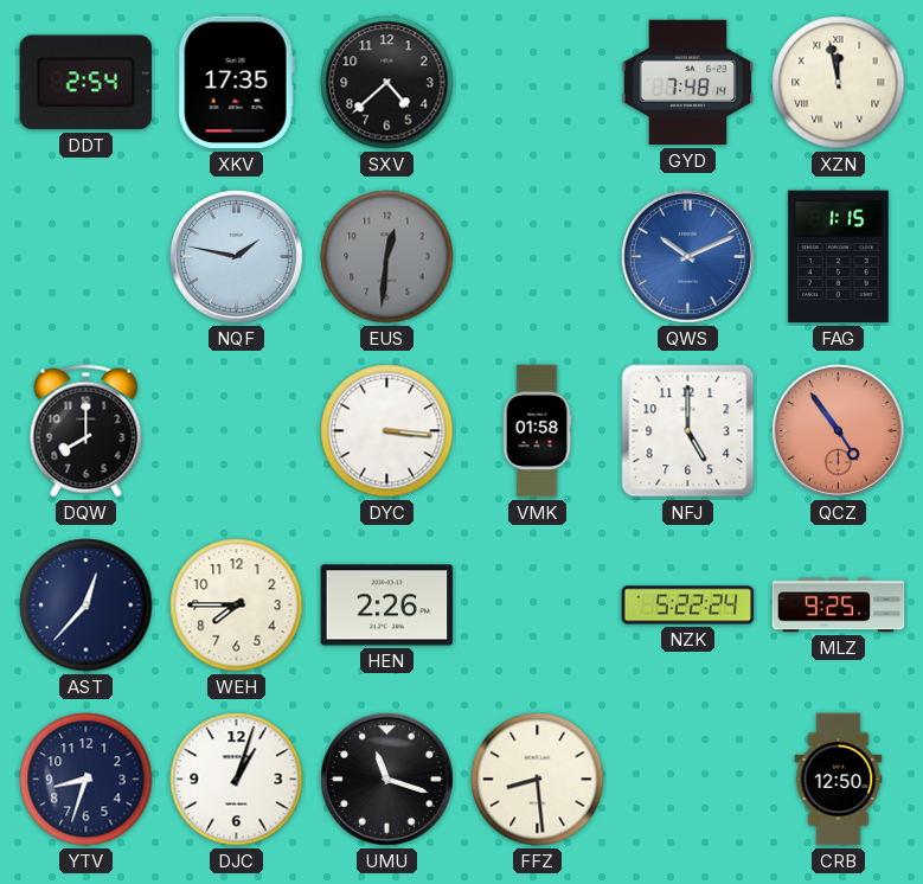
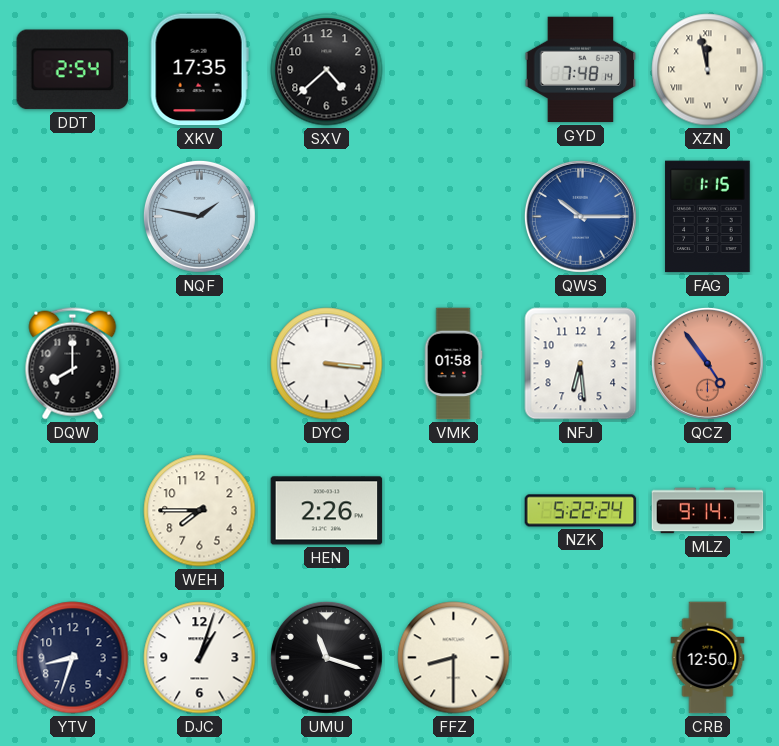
EUS: 12:31 -> none
QWS: 10:11 -> 10:15
NFJ: 5:00 -> 6:29
AST: 12:37 -> none
MLZ: 9:25 -> 9:14
FFZ: 8:29 -> 8:30
